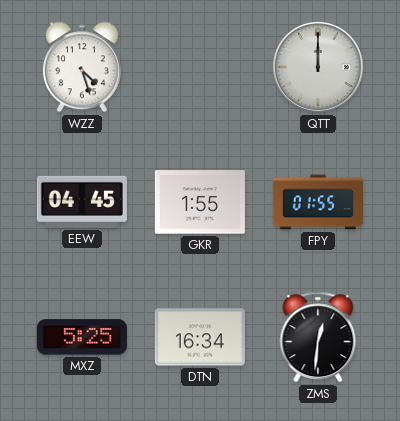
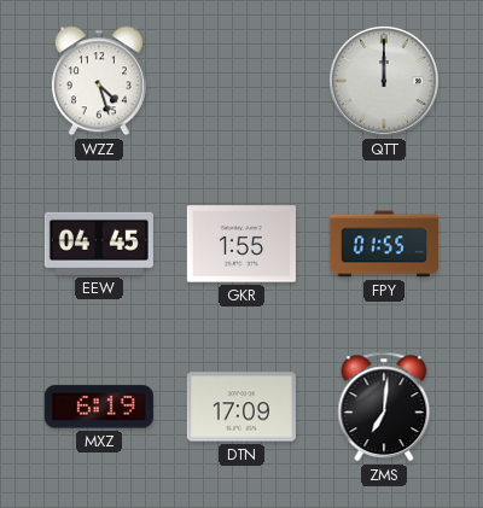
MXZ: 5:25 -> 6:19
DTN: 16:34 -> 17:09
ZMS: 12:31 -> 7:01
